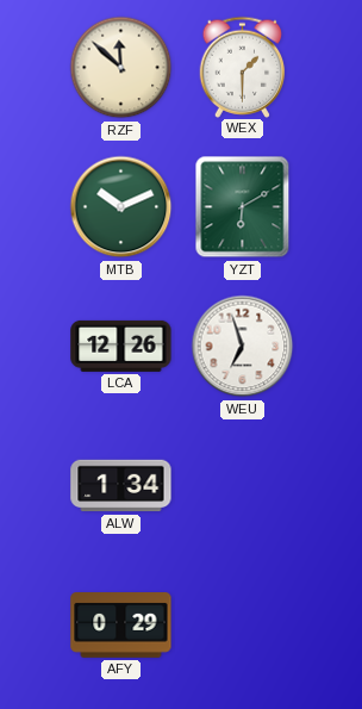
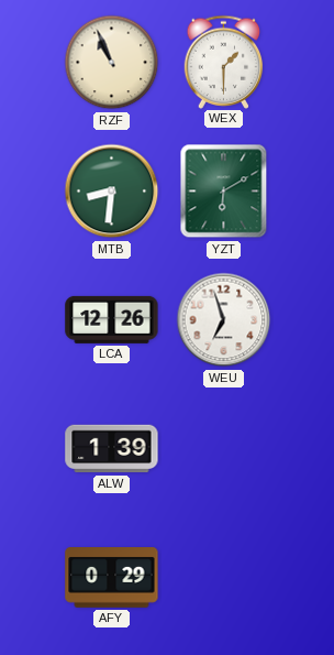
RZF: 11:52 -> 10:56
MTB: 10:11 -> 8:31
ALW: 1:34 -> 1:39
